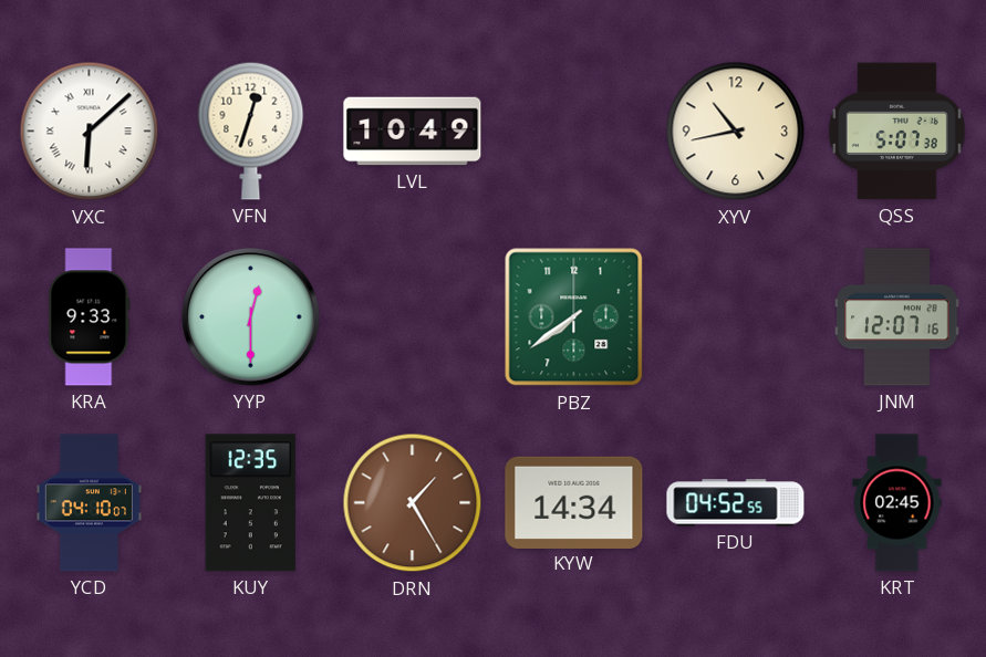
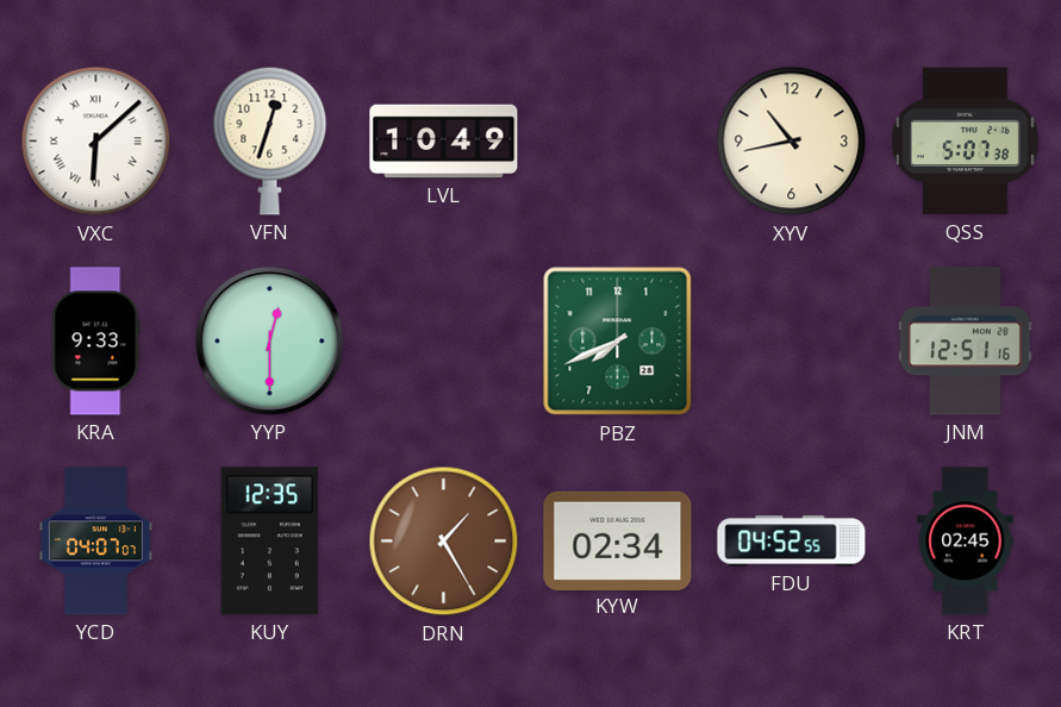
PBZ: 7:39 -> 7:41
JNM: 12:07 -> 12:51
YCD: 04:10 -> 04:07
KYW: 14:34 -> 02:34
